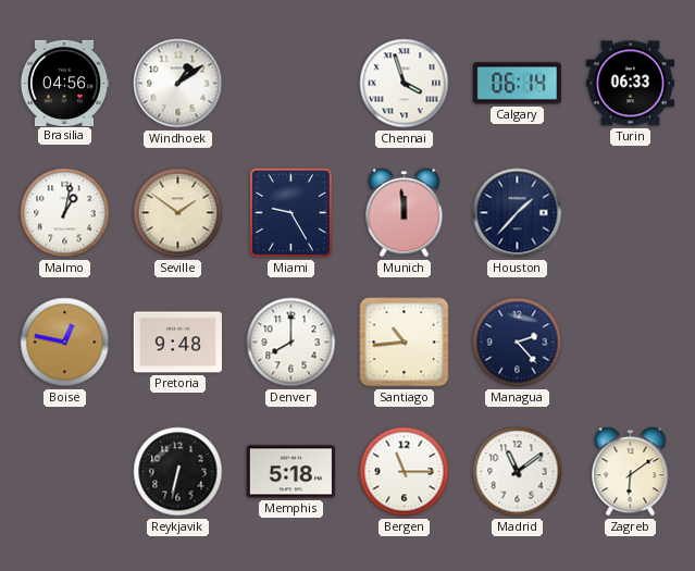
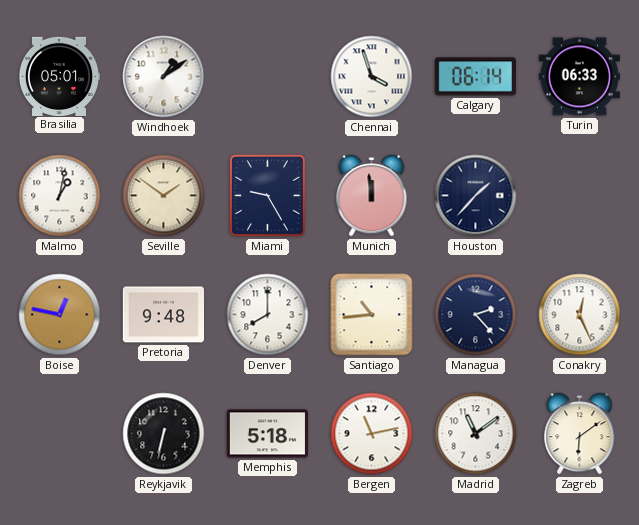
Brasilia: 04:56 -> 05:01
Conakry: none -> 12:26
Bergen: 11:15 -> 11:13
